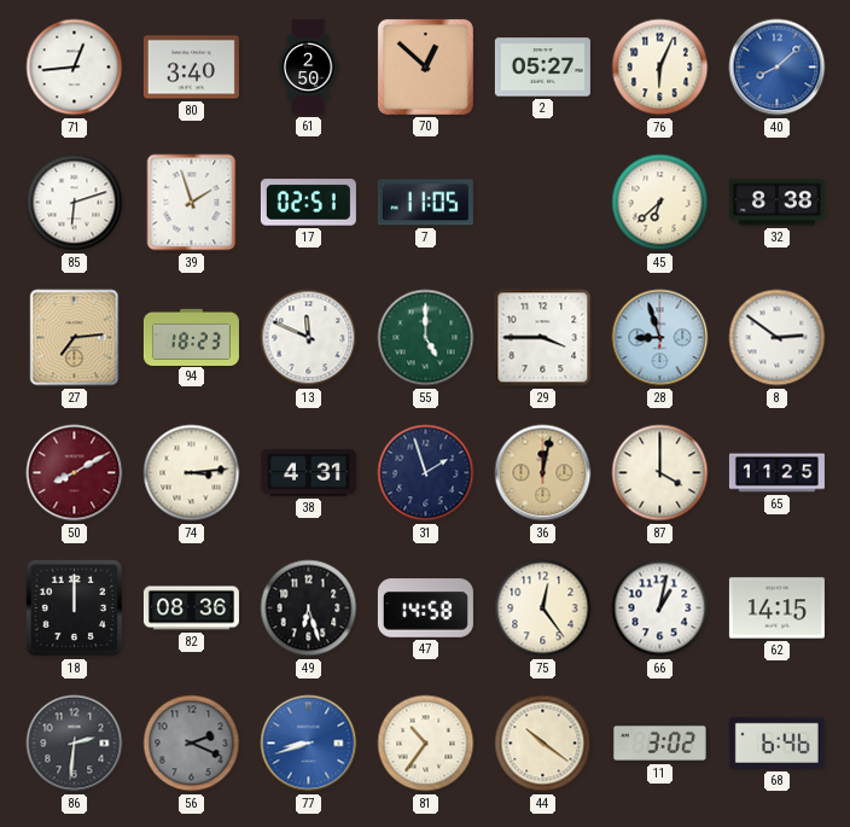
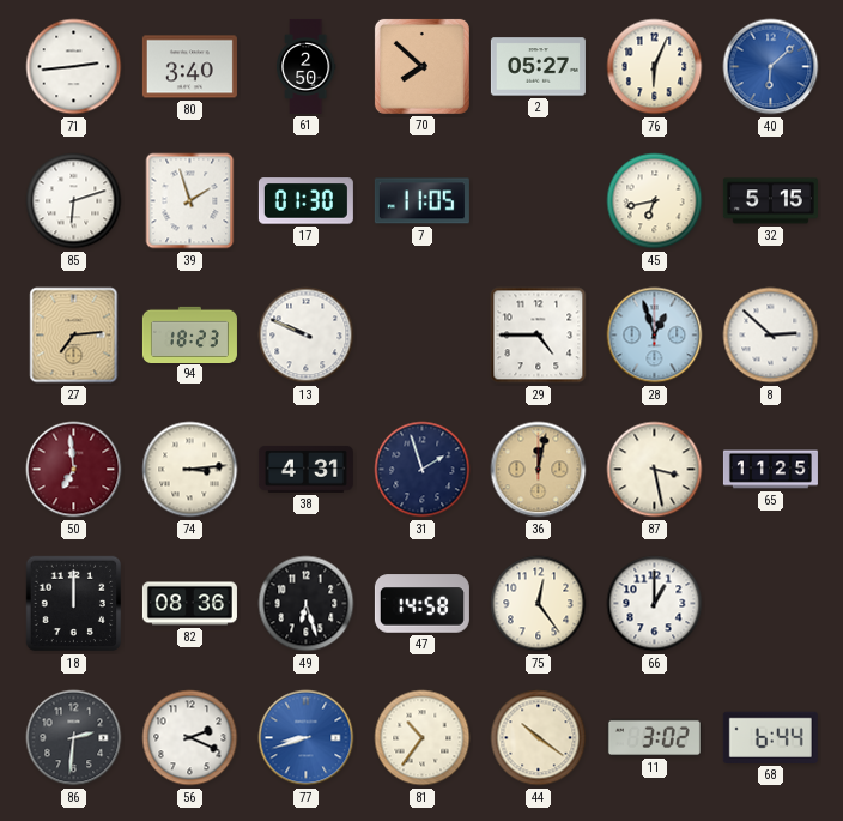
71: 12:44 -> 2:44
70: 12:52 -> 7:52
40: 8:08 -> 6:08
17: 02:51 -> 01:30
45: 6:38 -> 6:43
32: 8:38 -> 5:15
13: 11:49 -> 9:49
55: 5:00 -> none
29: 3:45 -> 4:45
28: 8:57 -> 12:57
8: 2:51 -> 2:52
50: 8:10 -> 6:59
87: 4:00 -> 3:28
66: 1:02 -> 1:00
62: 14:15 -> none
56 dial: grey -> white
68: 6:46 -> 6:44
